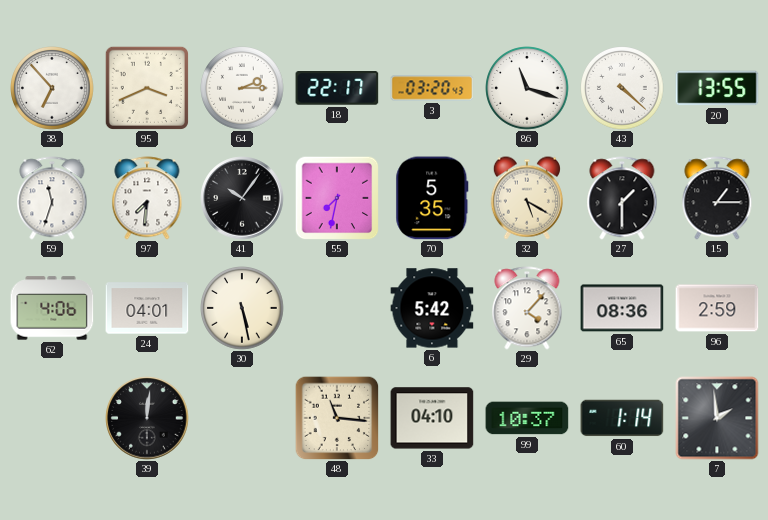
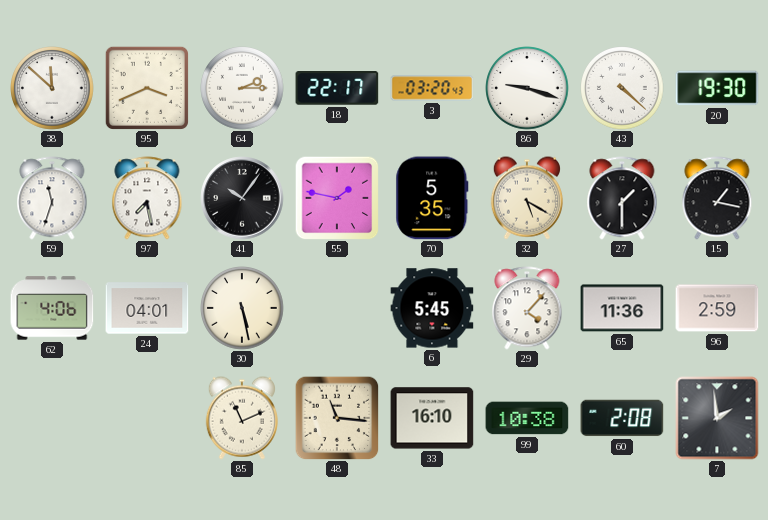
38: 6:53 -> 11:52
86: 11:18 -> 9:18
20: 13:55 -> 19:30
97: 7:31 -> 7:28
55: 7:32 -> 1:47
15: 1:15 -> 1:17
6: 5:42 -> 5:45
65: 08:36 -> 11:36
39: 12:01 -> none
85: none -> 11:11
33: 04:10 -> 16:10
99: 10:37 -> 10:38
60: 1:14 -> 2:08
